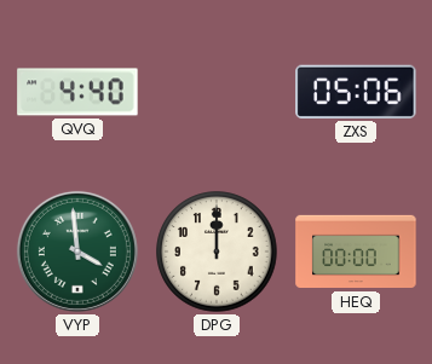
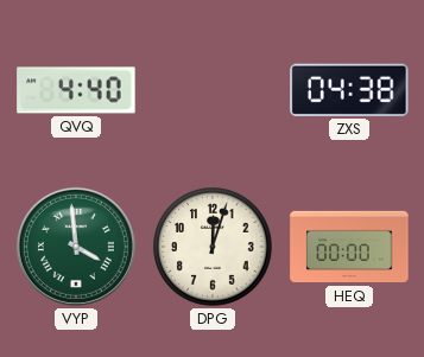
ZXS: 05:06 -> 04:38
DPG: 12:00 -> 12:03
